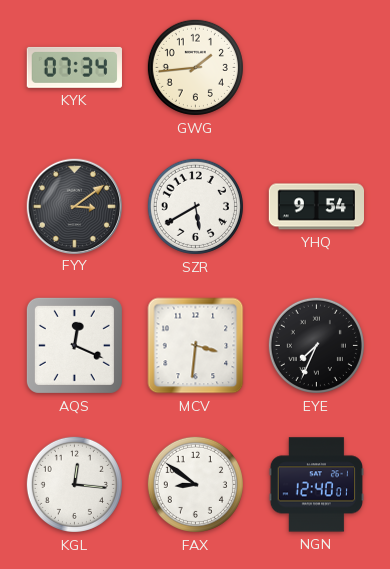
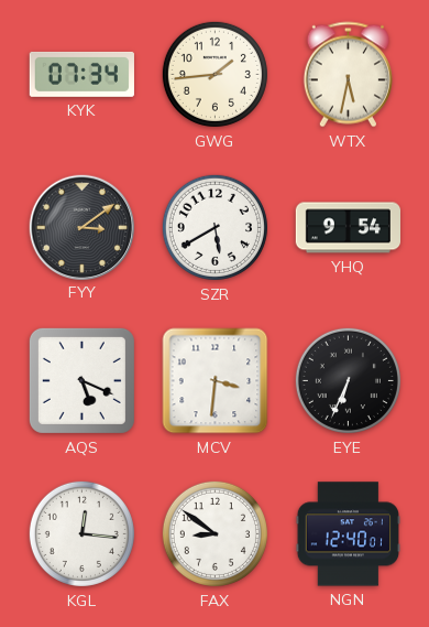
WTX: none -> 5:32
AQS: 12:19 -> 5:19
EYE: 7:34 -> 6:34
